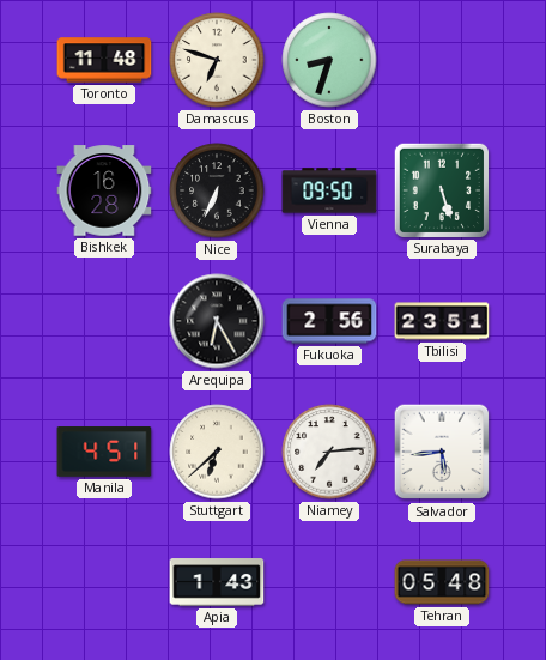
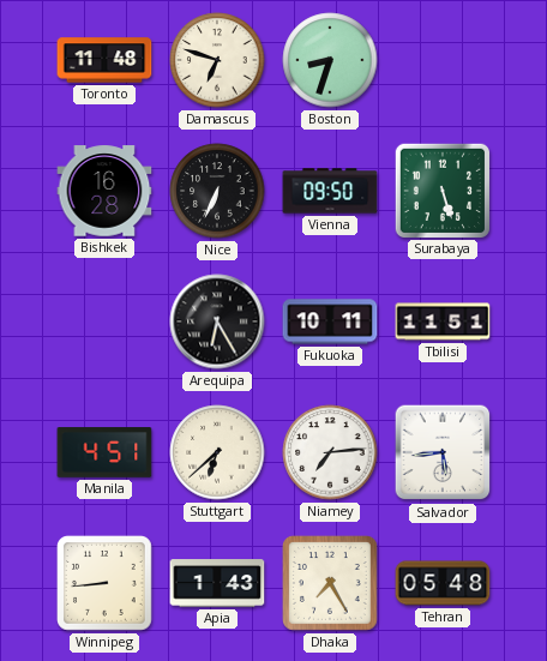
Fukuoka: 2:56 -> 10:11
Tbilisi: 23:51 -> 11:51
Winnipeg: none -> 8:44
Dhaka: none -> 7:25
